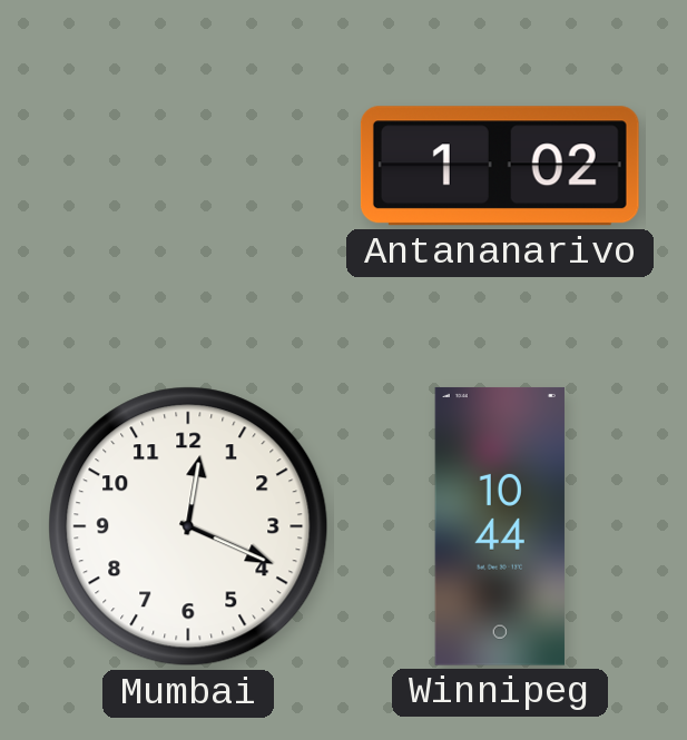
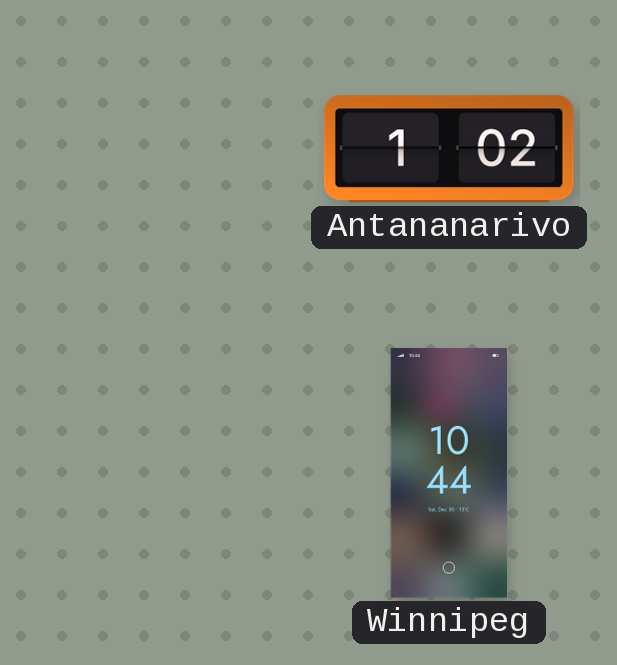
Mumbai: 12:19 -> none
